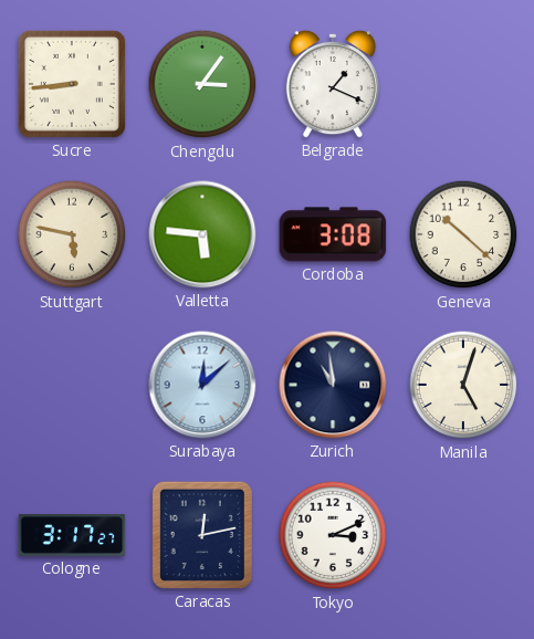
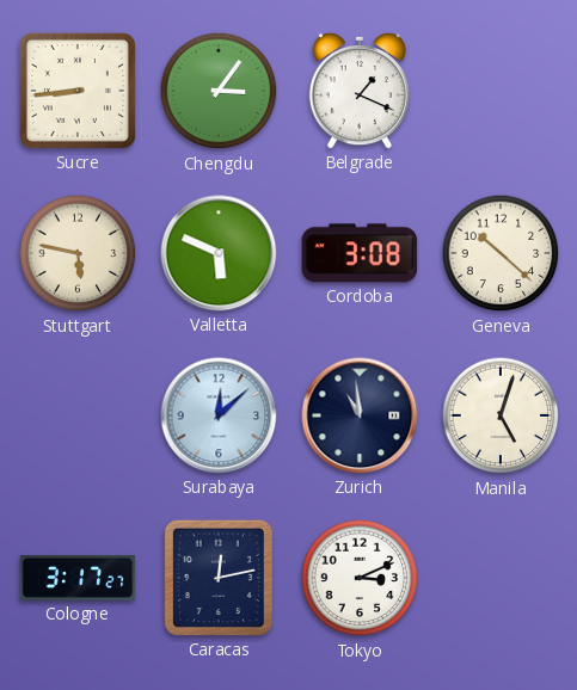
Valletta: 5:46 -> 5:49
